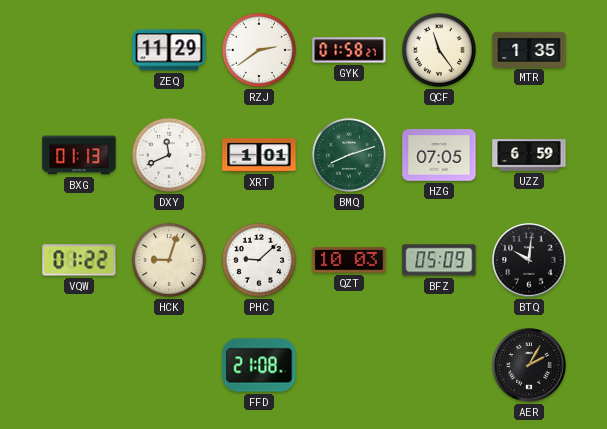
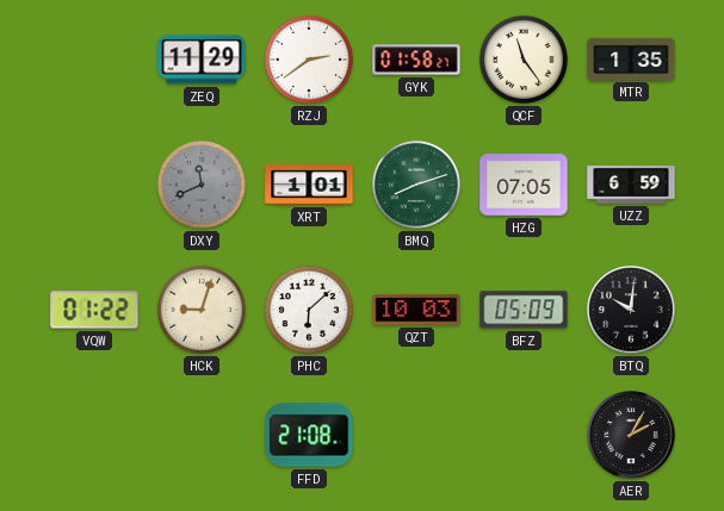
BXG: 01:13 -> none
DXY dial: white -> grey
PHC: 9:08 -> 6:08
